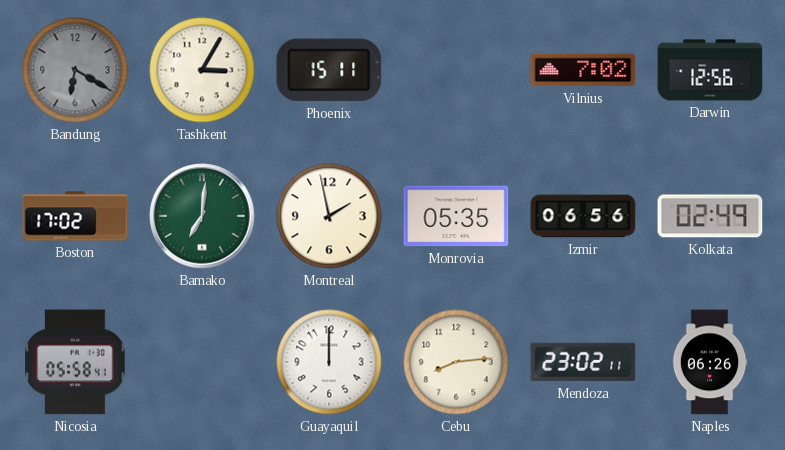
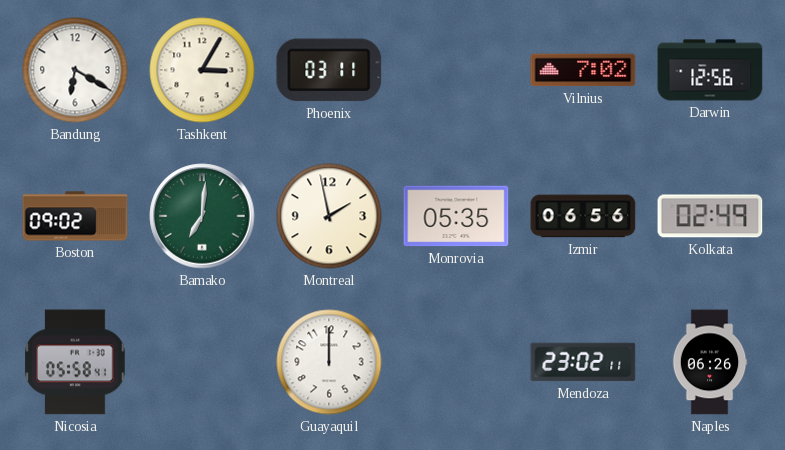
Bandung dial: grey -> white
Phoenix: 15:11 -> 03:11
Boston: 17:02 -> 09:02
Cebu: 8:14 -> none
